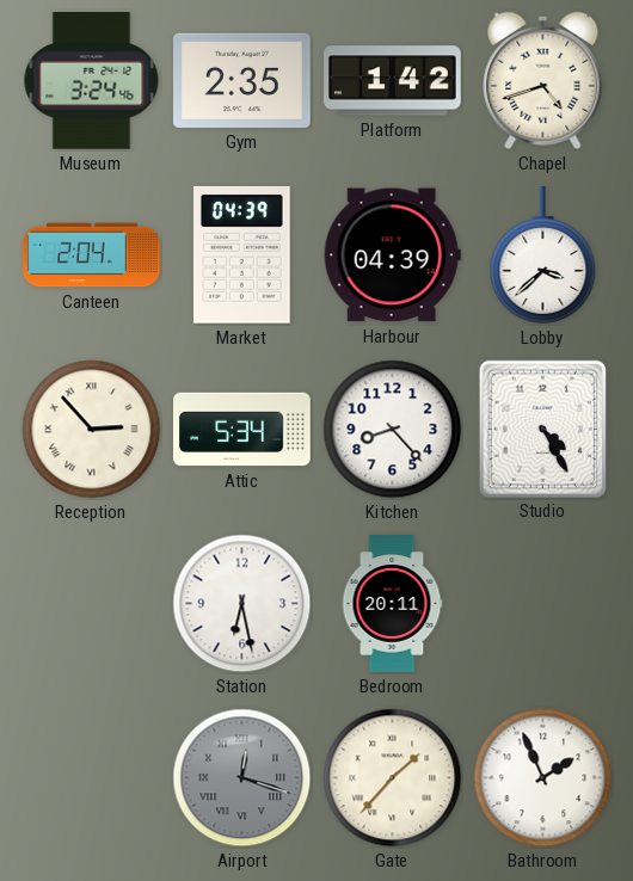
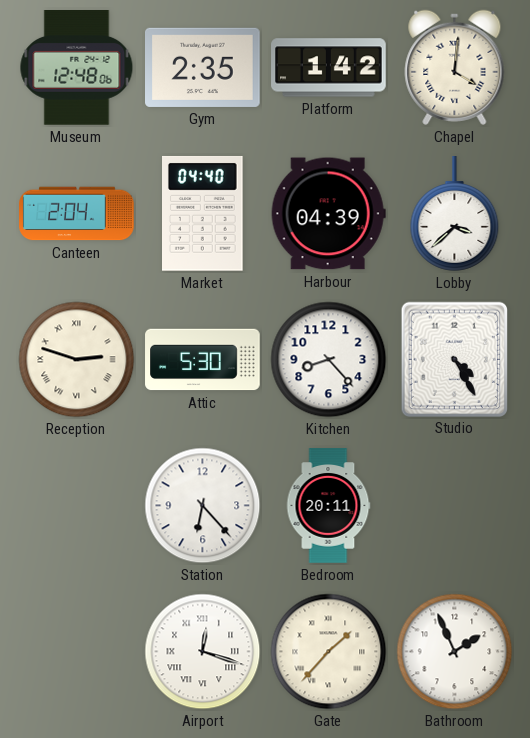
Museum: 3:24 -> 12:48
Chapel: 4:42 -> 4:01
Market: 04:39 -> 04:40
Reception: 2:53 -> 2:48
Attic: 5:34 -> 5:30
Station: 6:28 -> 6:23
Airport dial: grey -> white
